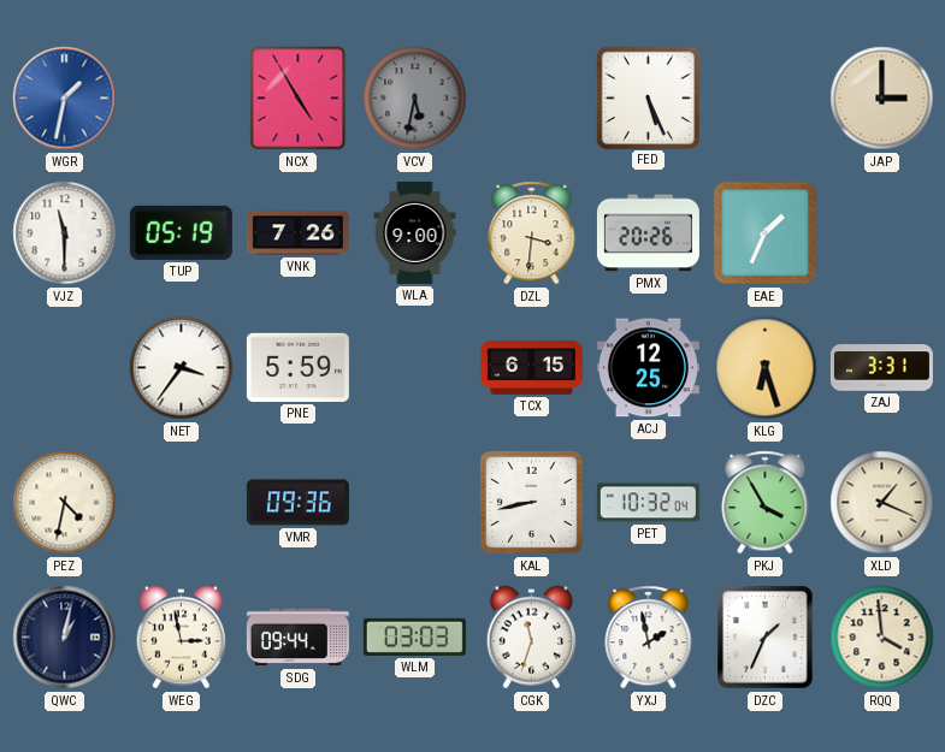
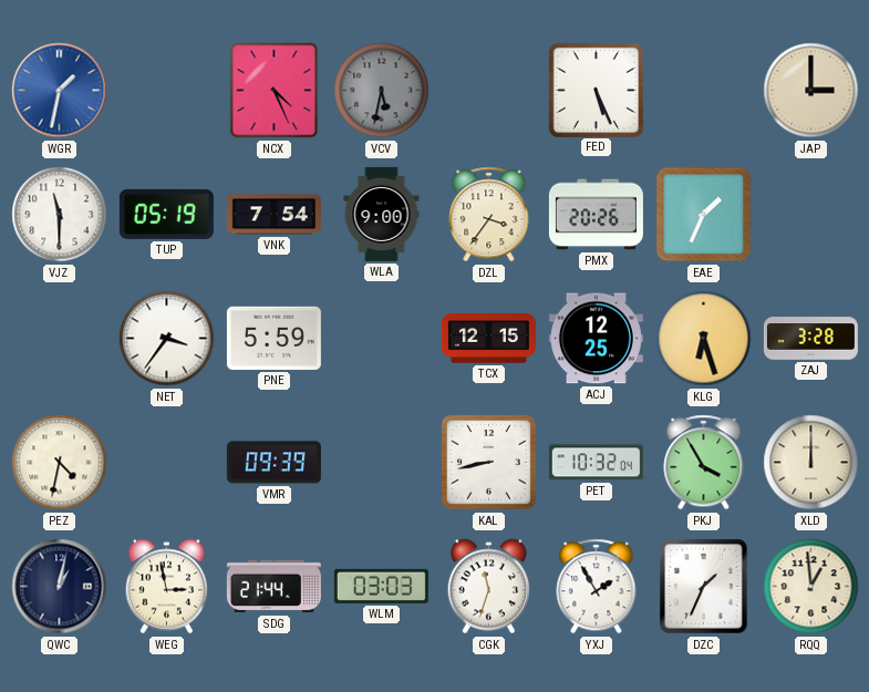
NCX: 4:55 -> 4:26
VNK: 7:26 -> 7:54
DZL: 3:31 -> 3:36
TCX: 6:15 -> 12:15
ZAJ: 3:31 -> 3:28
VMR: 09:36 -> 09:39
XLD: 1:19 -> 12:00
SDG: 09:44 -> 21:44
YXJ: 1:58 -> 1:55
RQQ: 3:59 -> 12:59
